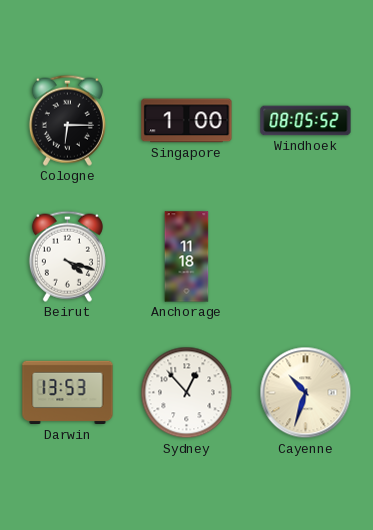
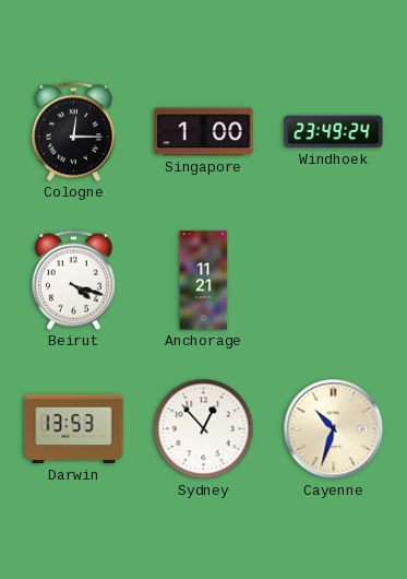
Cologne: 6:15 -> 12:15
Windhoek: 08:05 -> 23:49
Anchorage: 11:18 -> 11:21
